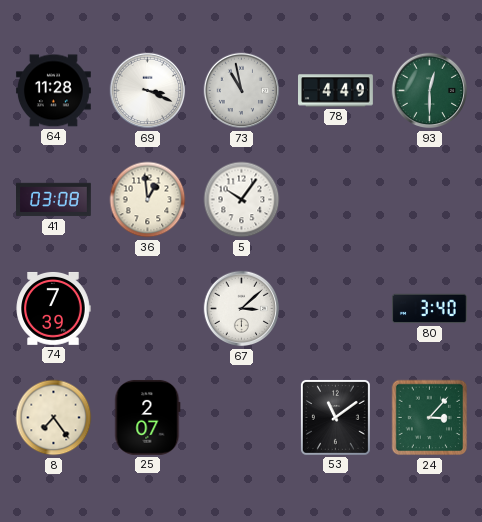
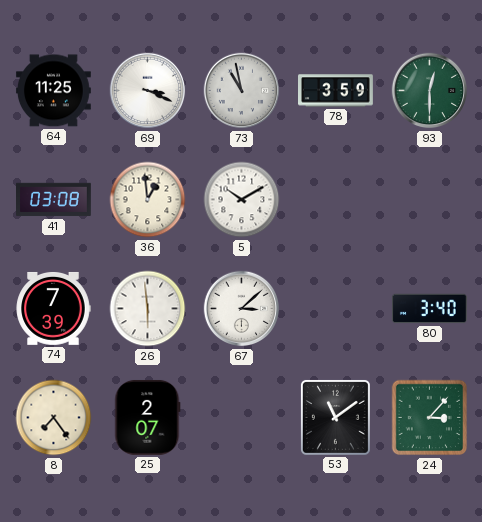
64: 11:28 -> 11:25
78: 4:49 -> 3:59
5: 10:06 -> 10:10
26: none -> 5:59
